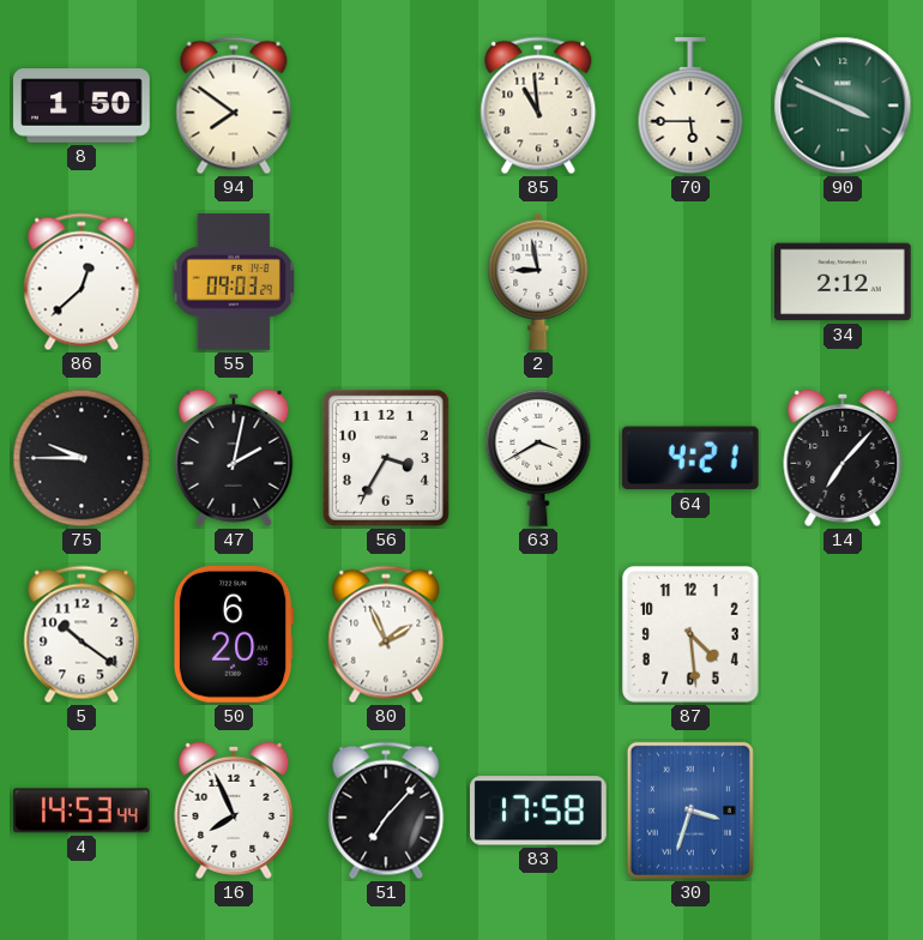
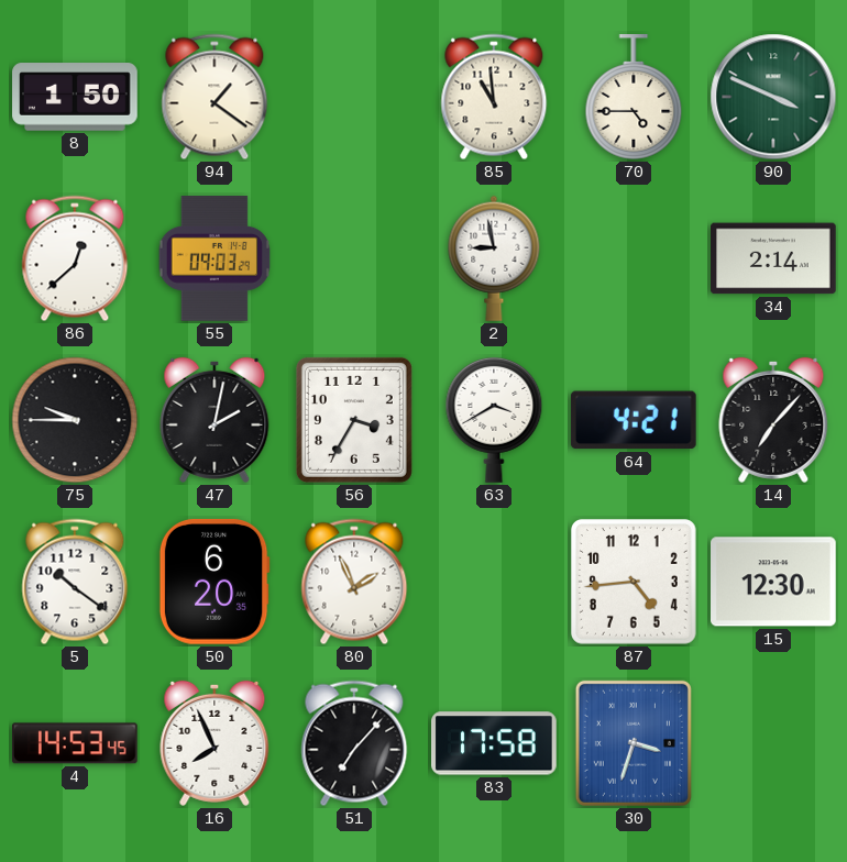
94: 7:51 -> 1:21
70: 5:45 -> 4:45
34: 2:12 -> 2:14
87: 4:29 -> 4:44
15: none -> 12:30
4: 14:53:44 -> 14:53:45
